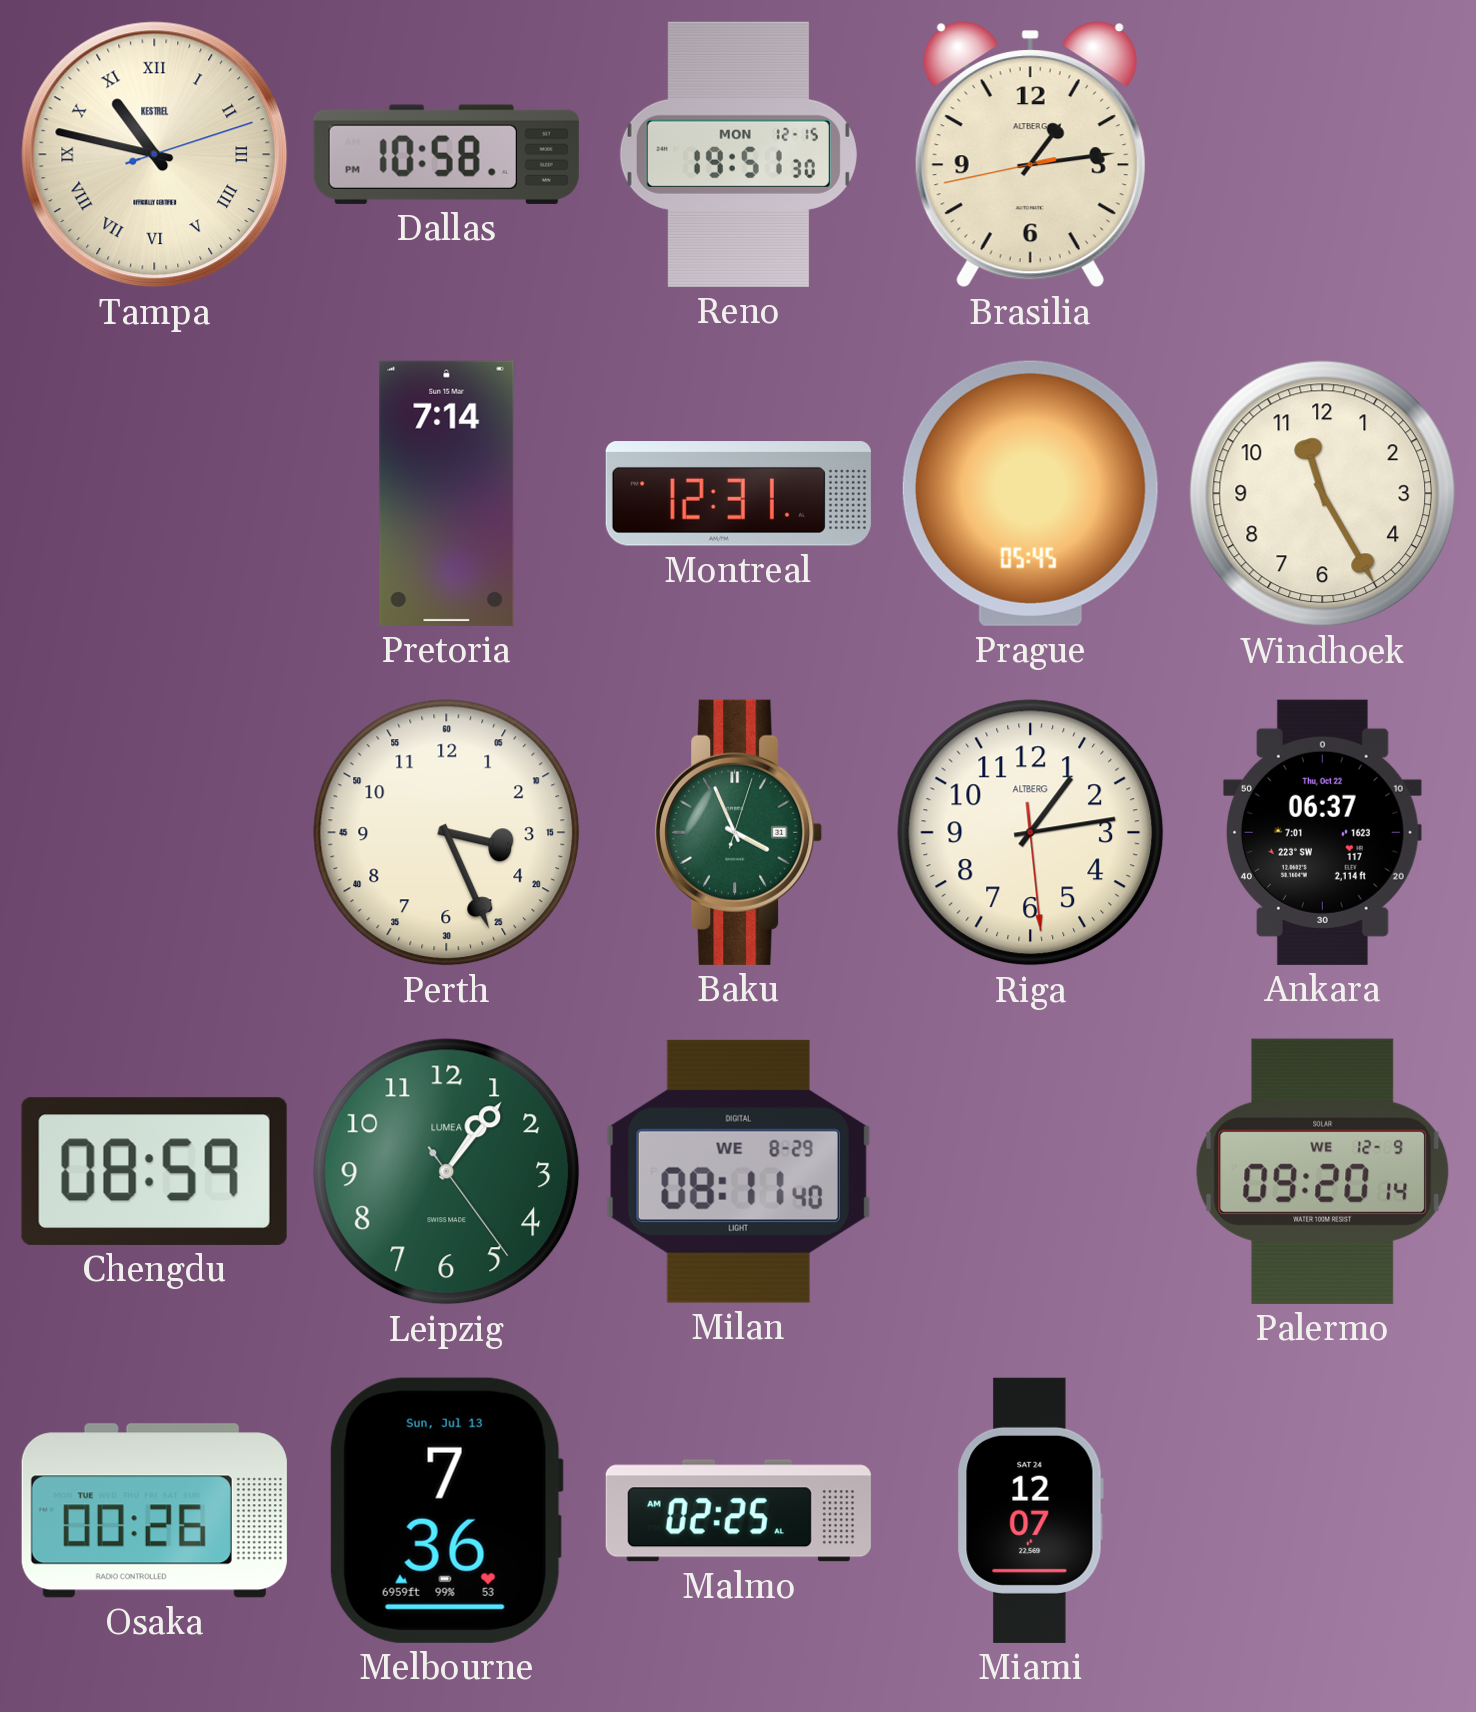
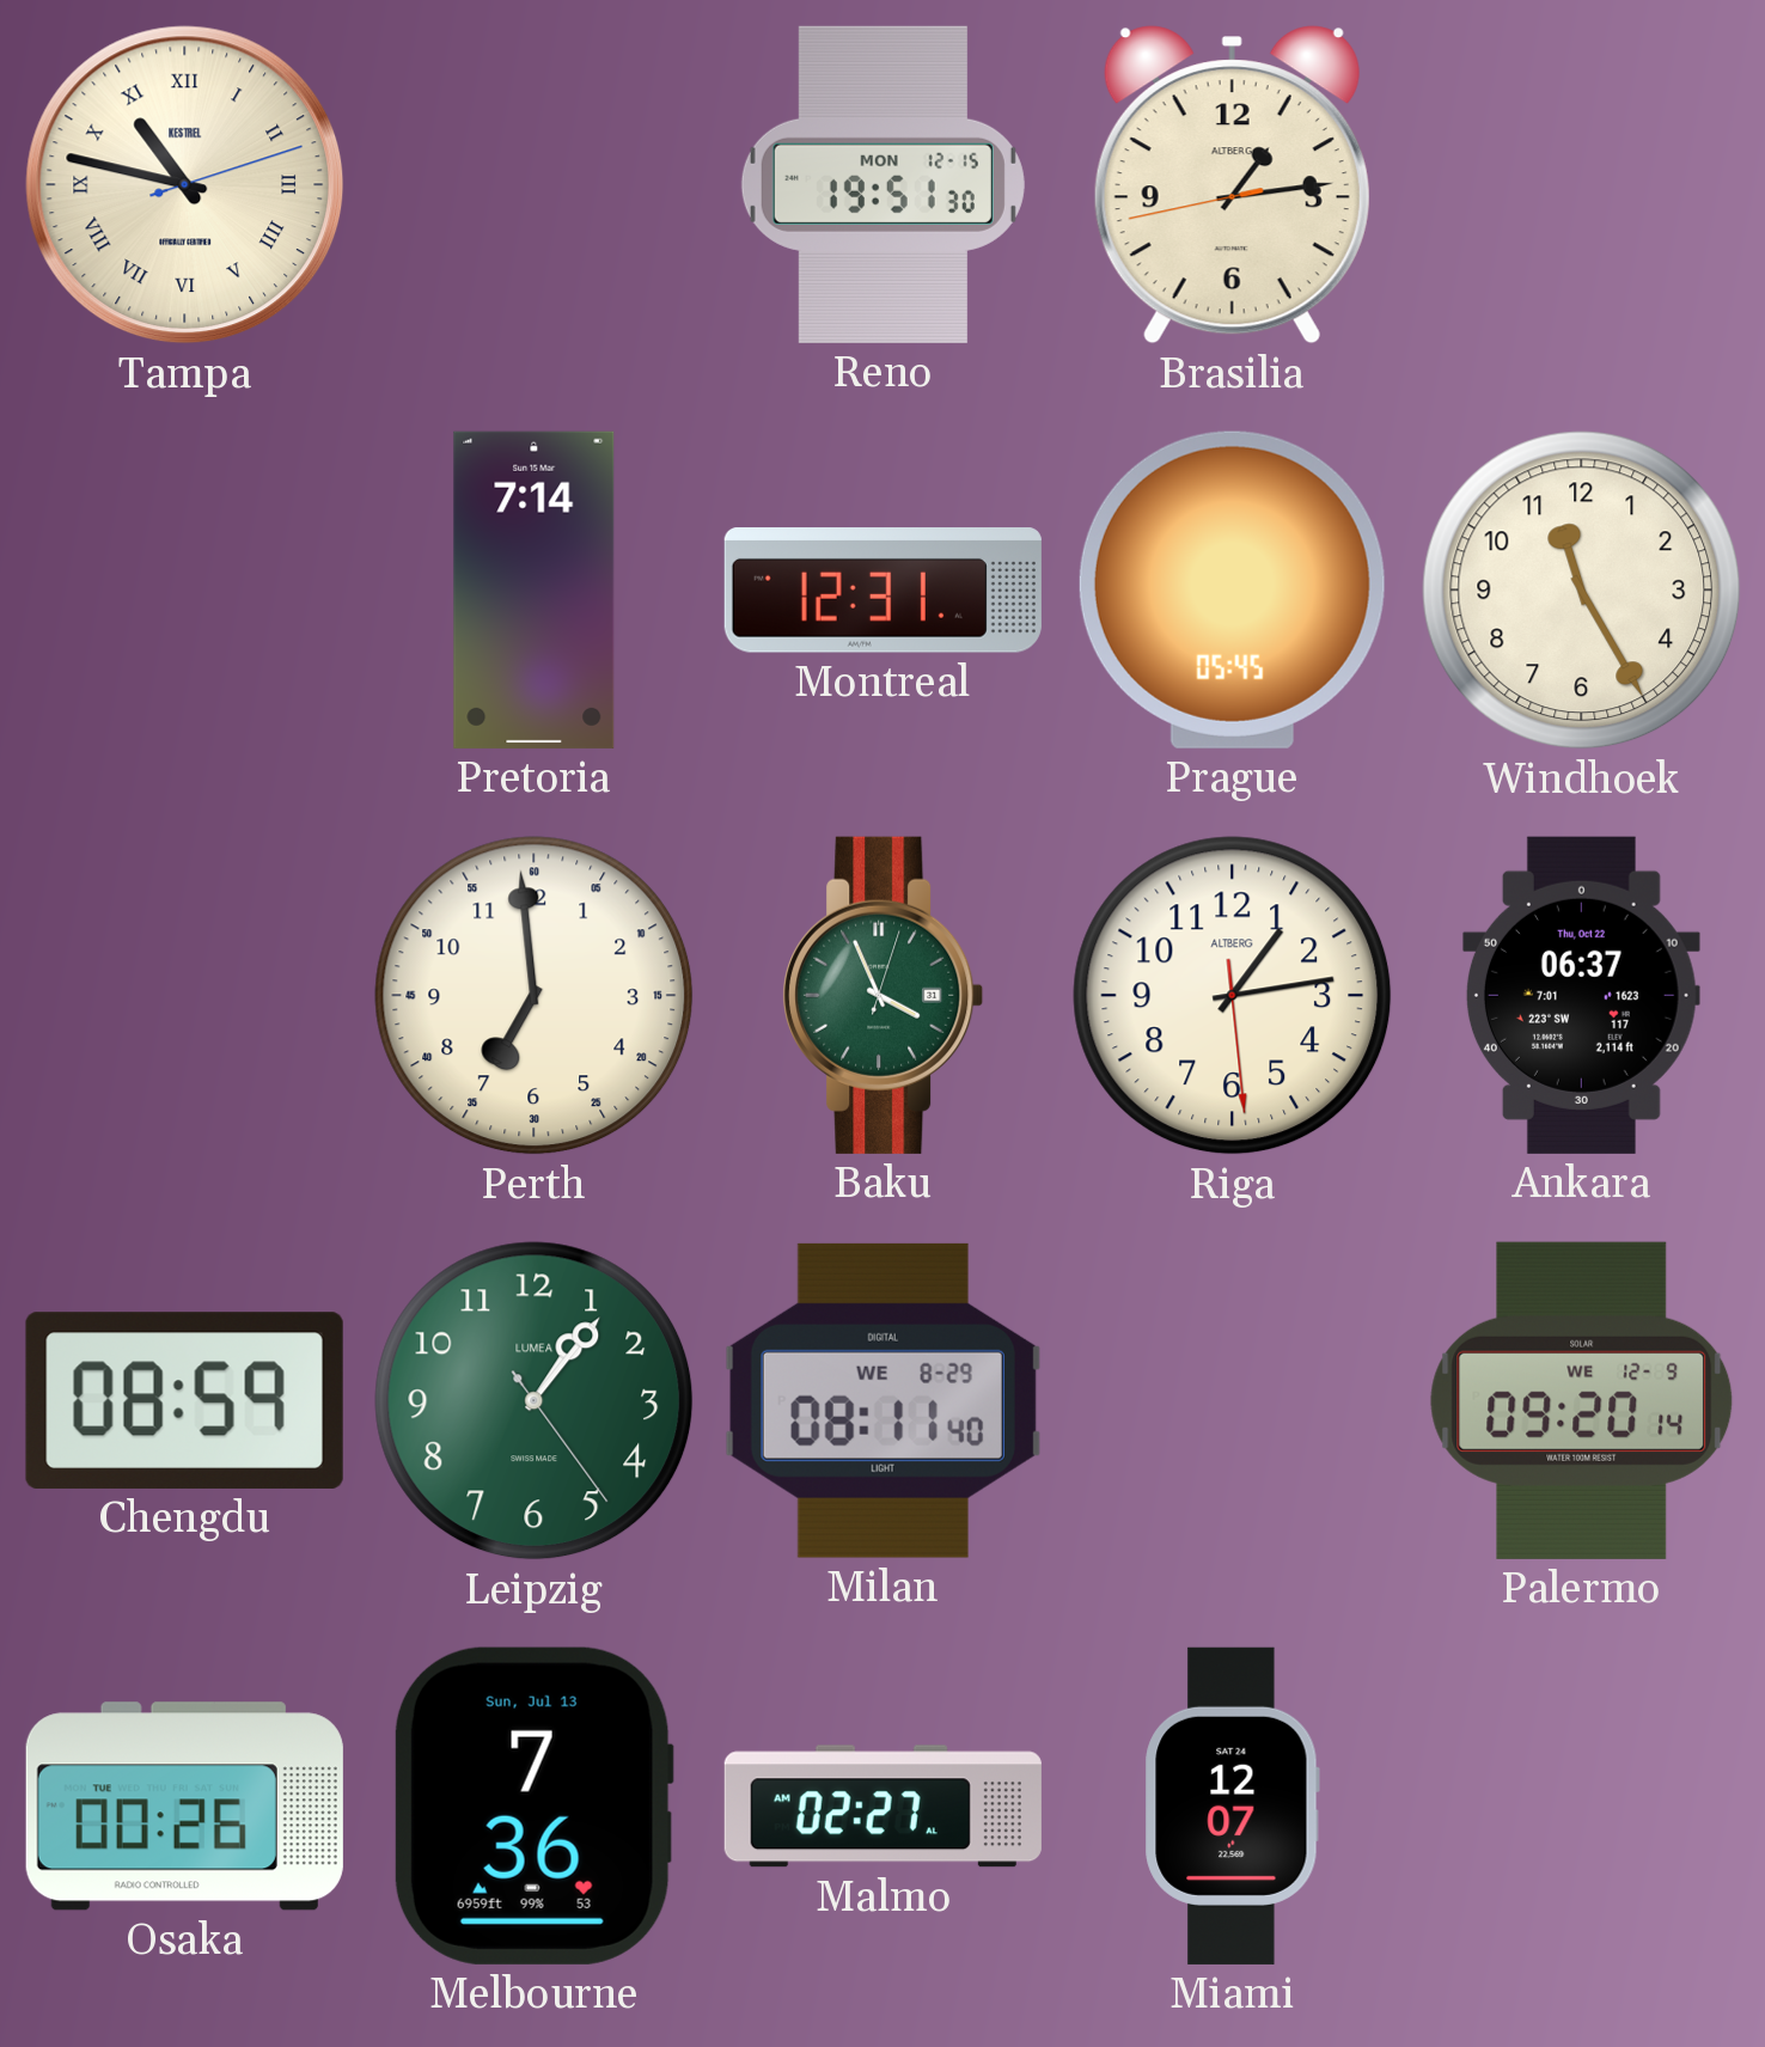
Dallas: 10:58 -> none
Perth: 3:26 -> 6:59
Malmo: 02:25 -> 02:27
